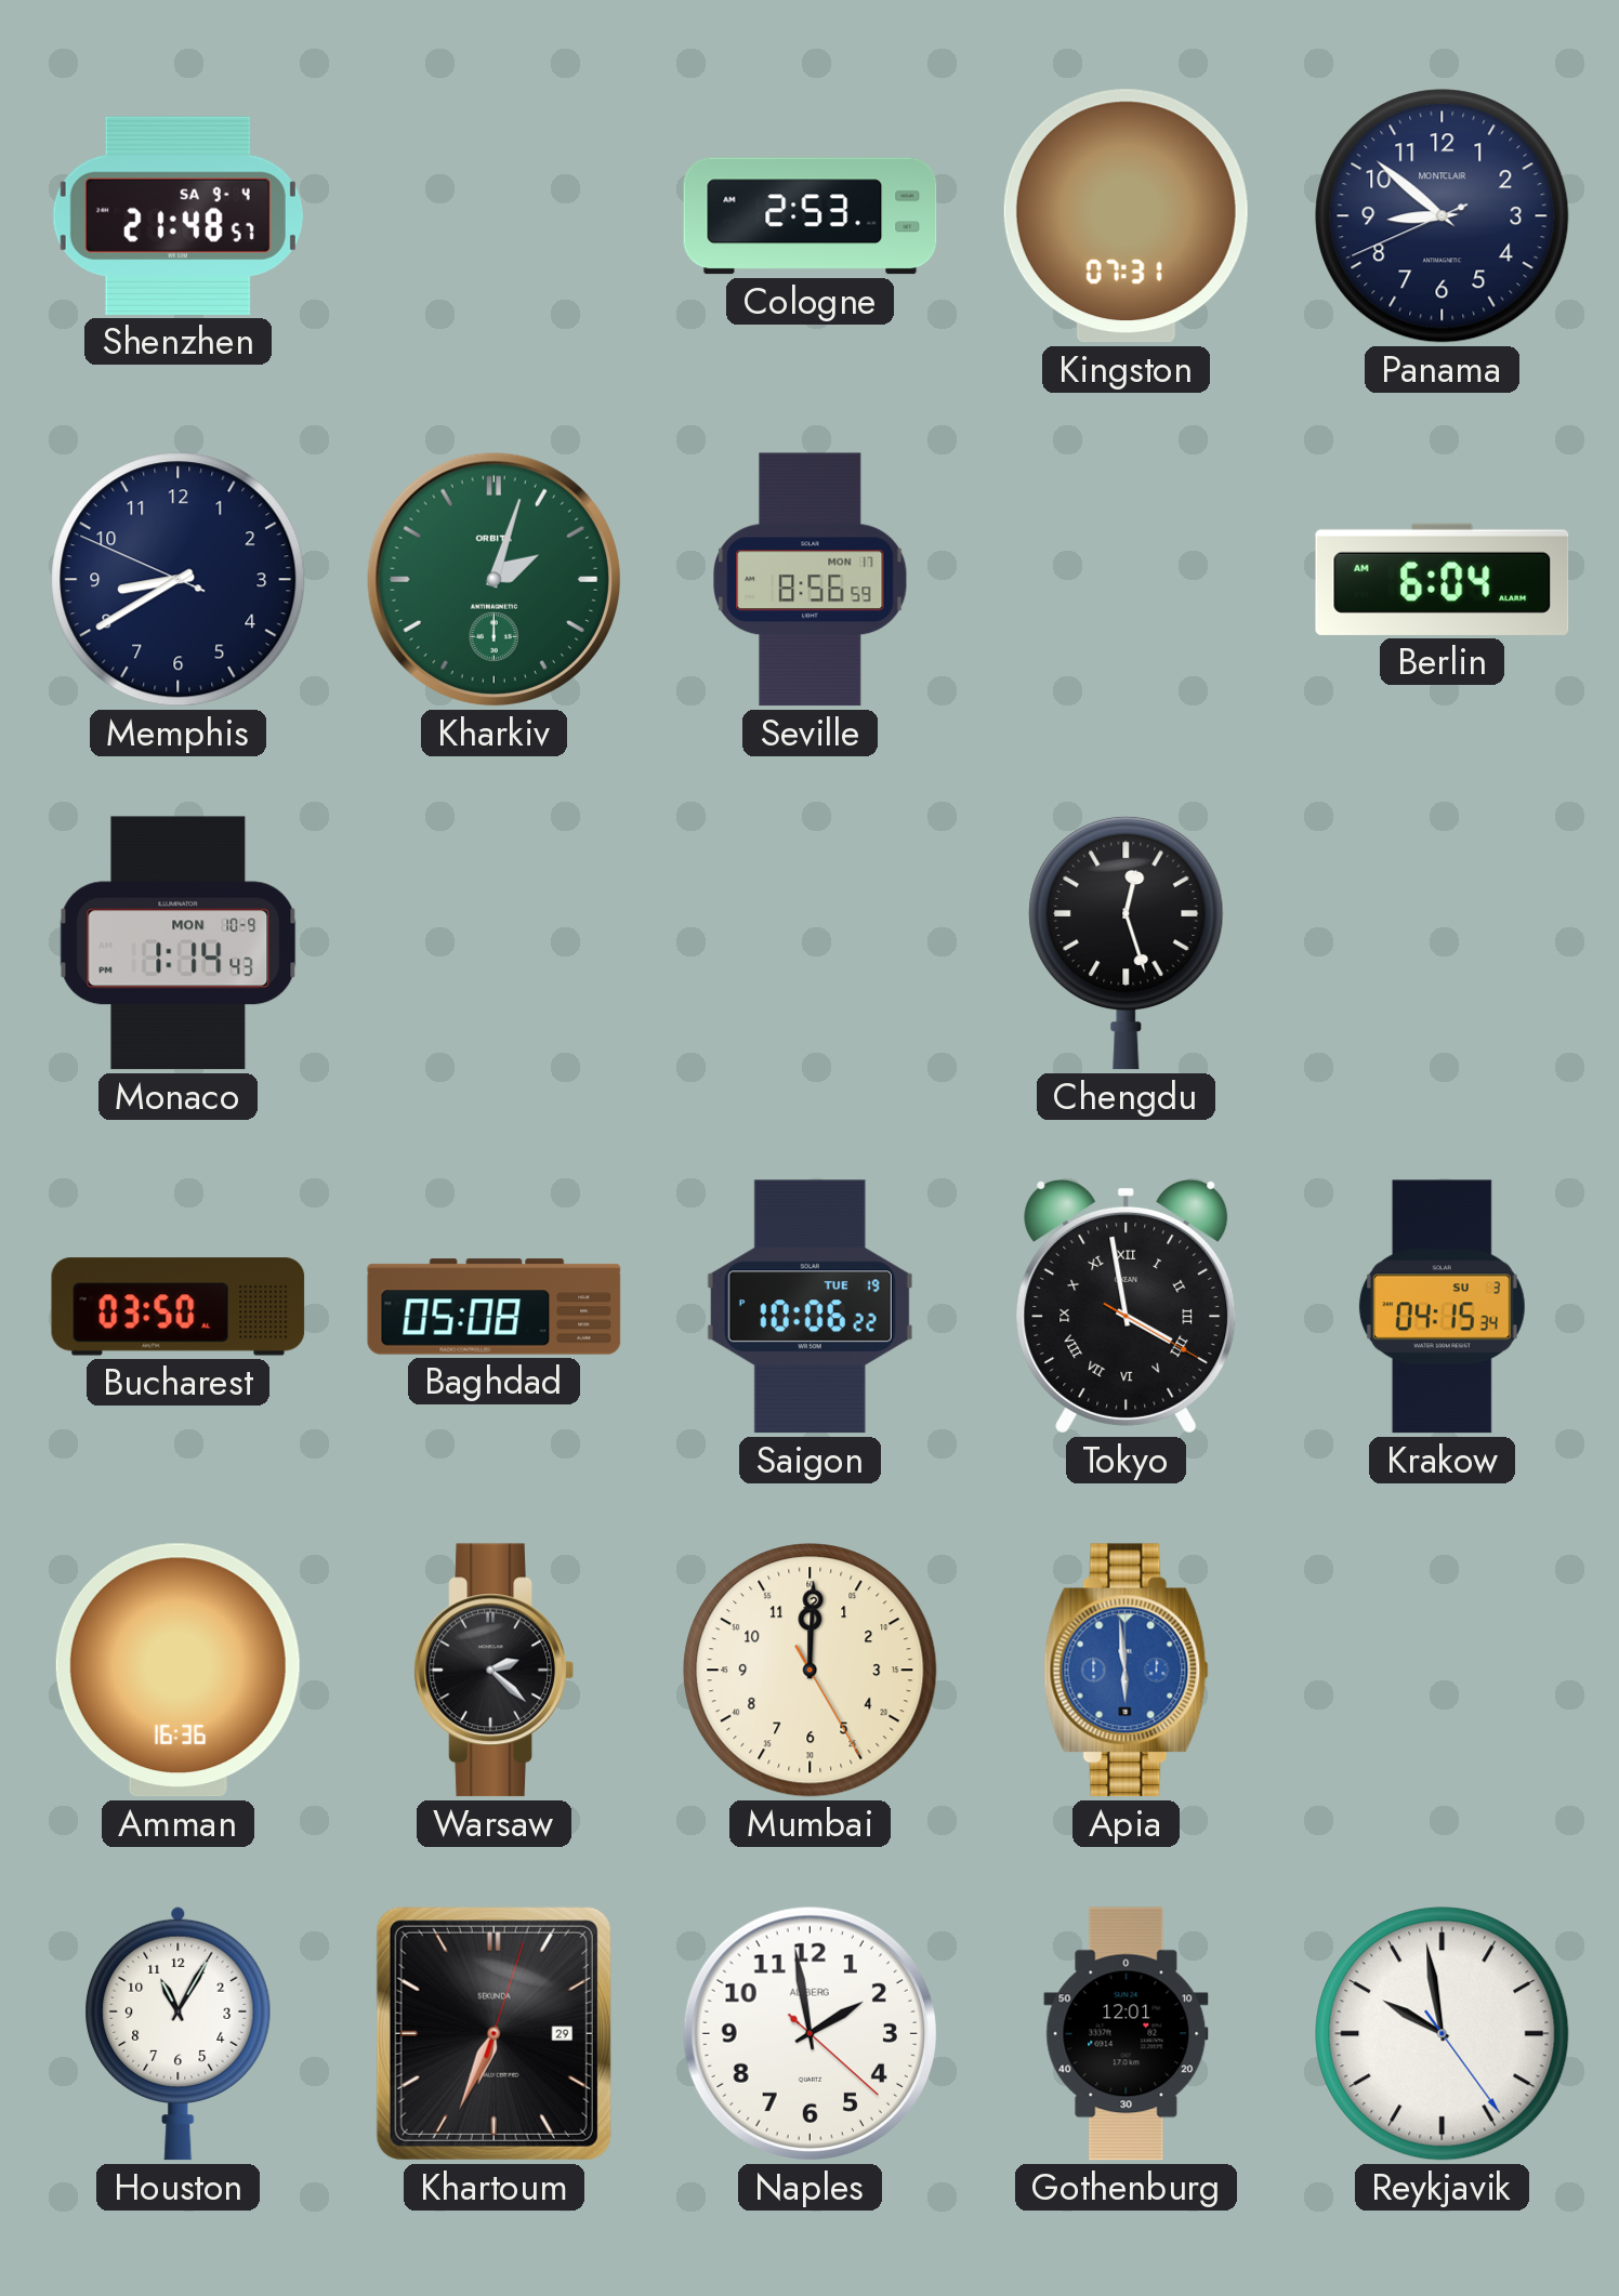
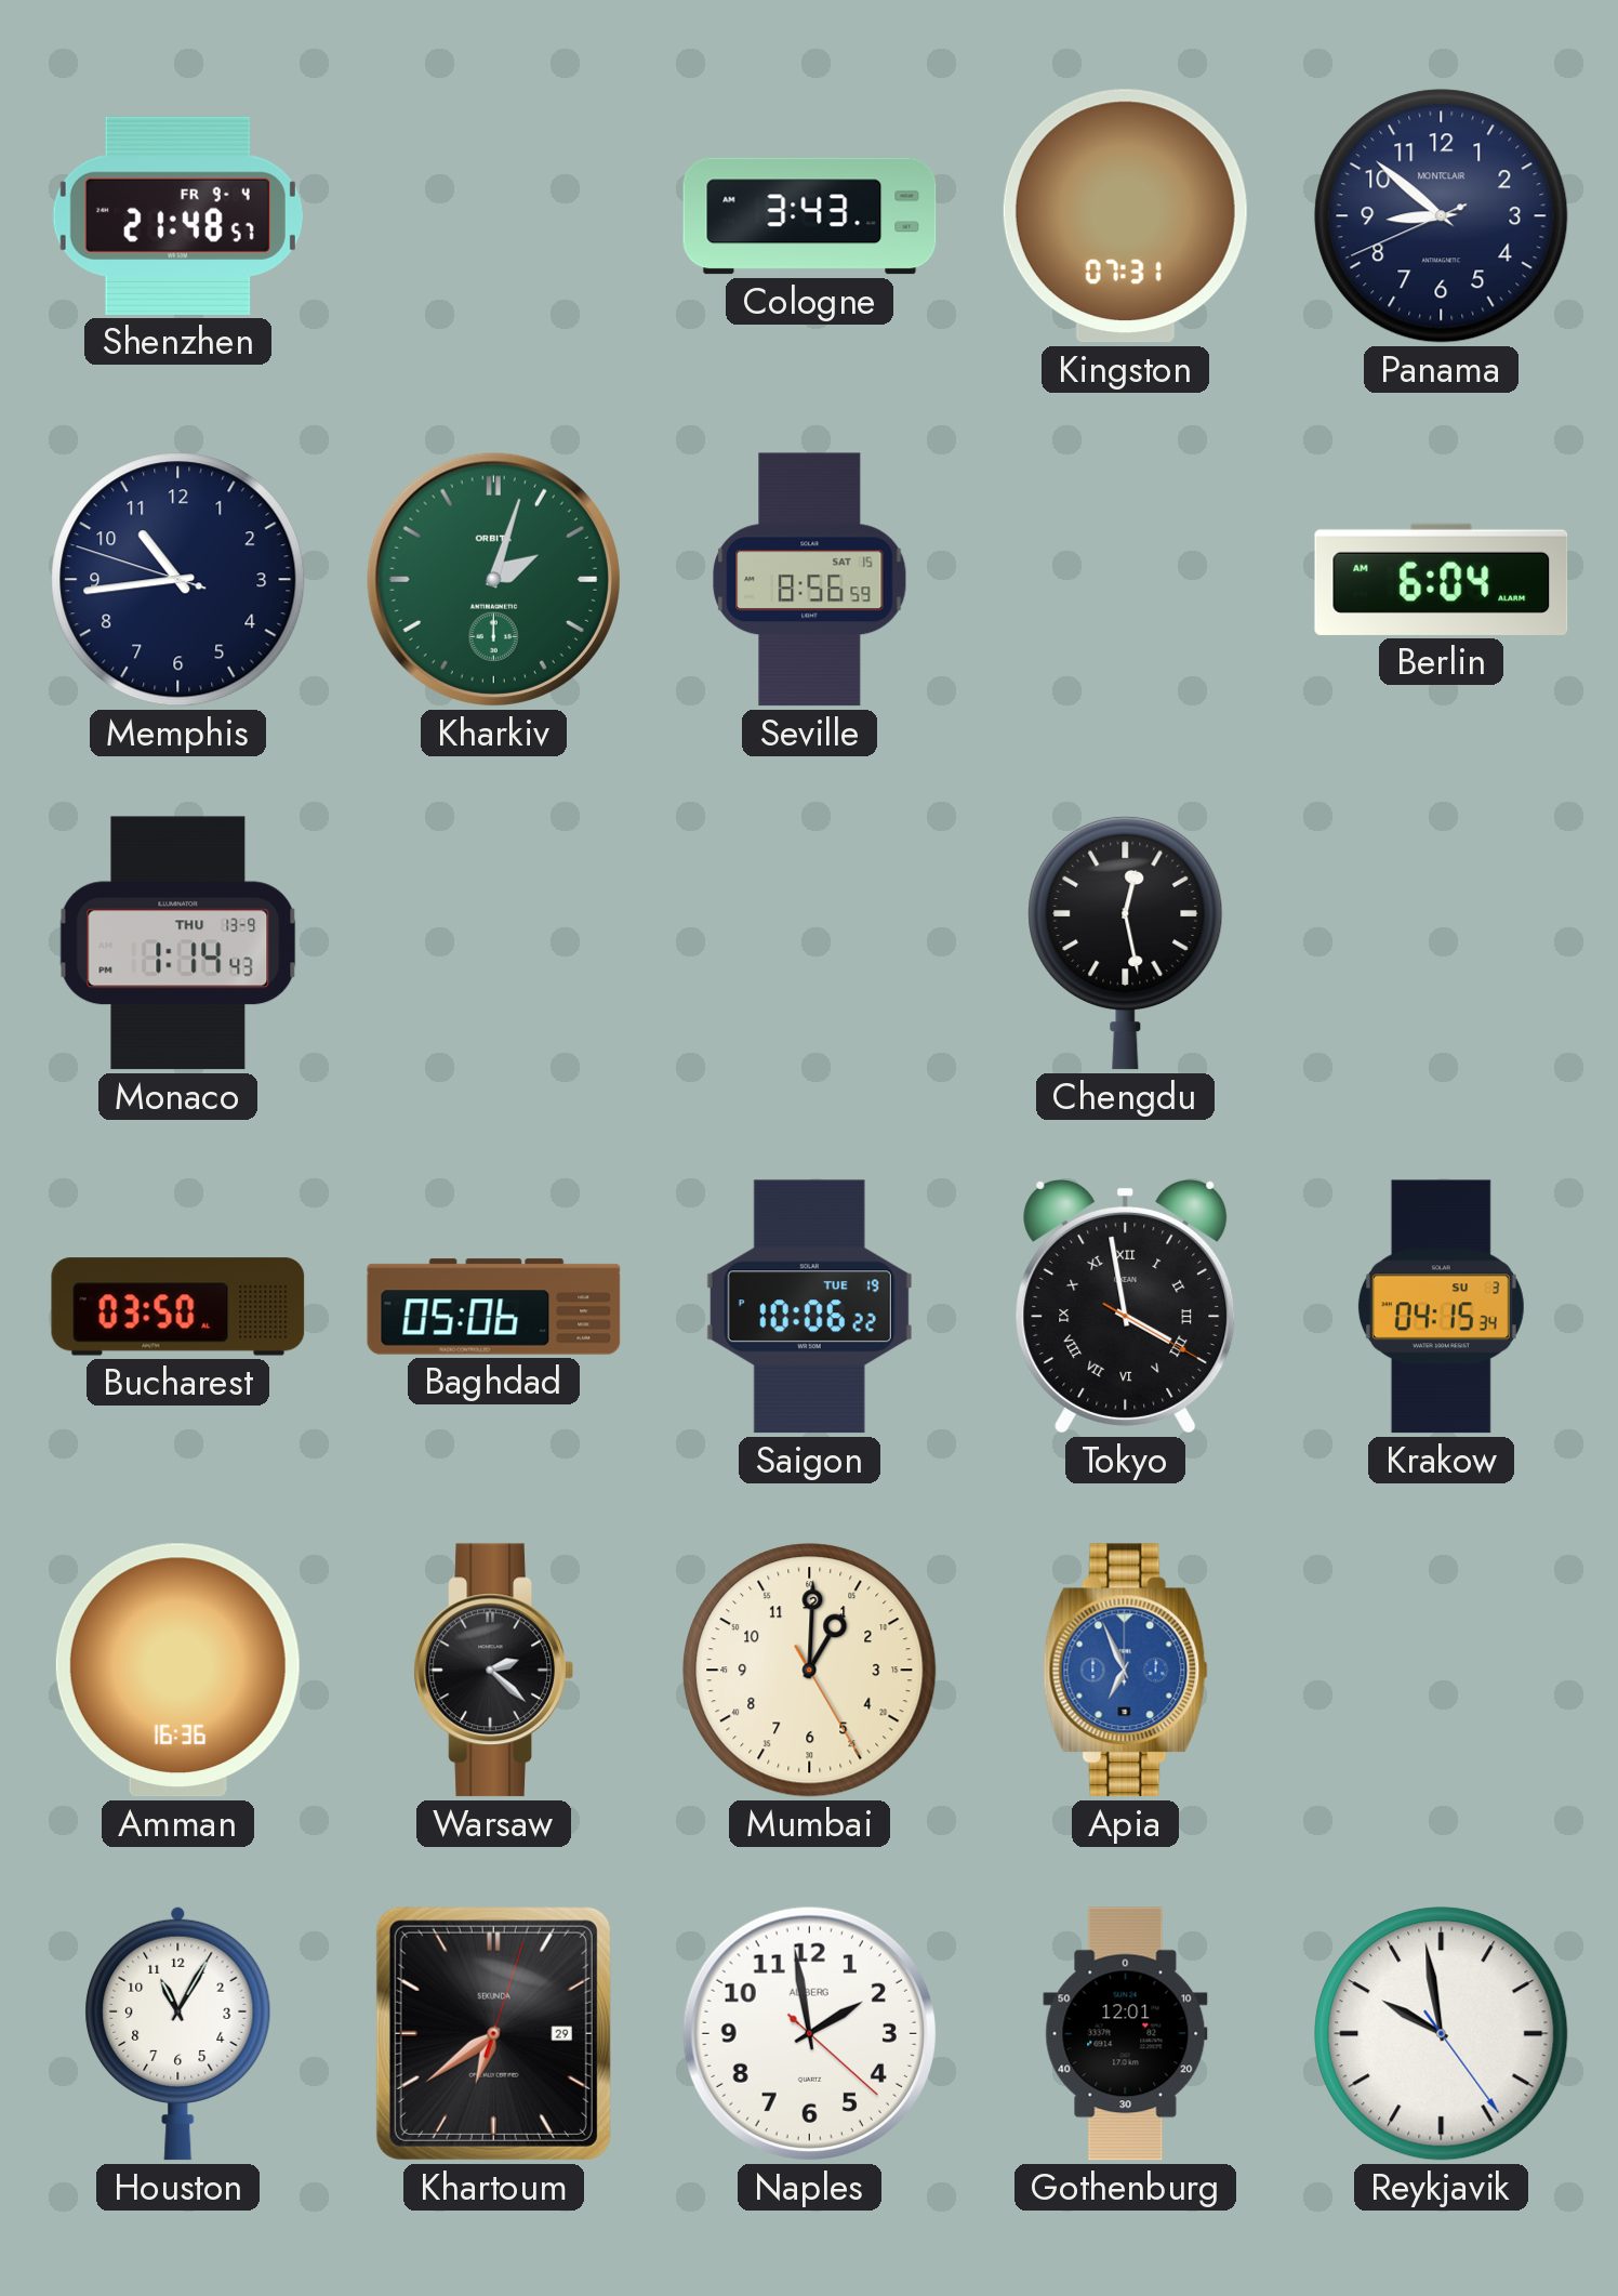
Shenzhen date: SA 9-4 -> FR 9-4
Cologne: 2:53 -> 3:43
Memphis: 8:39 -> 10:43
Seville date: MON 17 -> SAT 15
Monaco date: MON 10-9 -> THU 13-9
Chengdu: 12:27 -> 12:28
Baghdad: 05:08 -> 05:06
Mumbai: 12:00 -> 1:00
Apia: 5:59 -> 6:56
Khartoum: 6:34 -> 6:39
